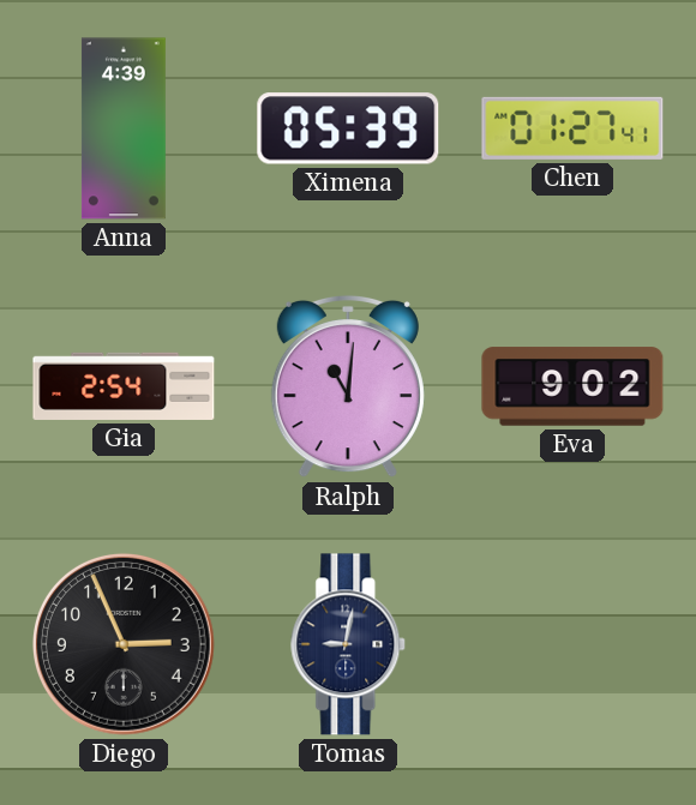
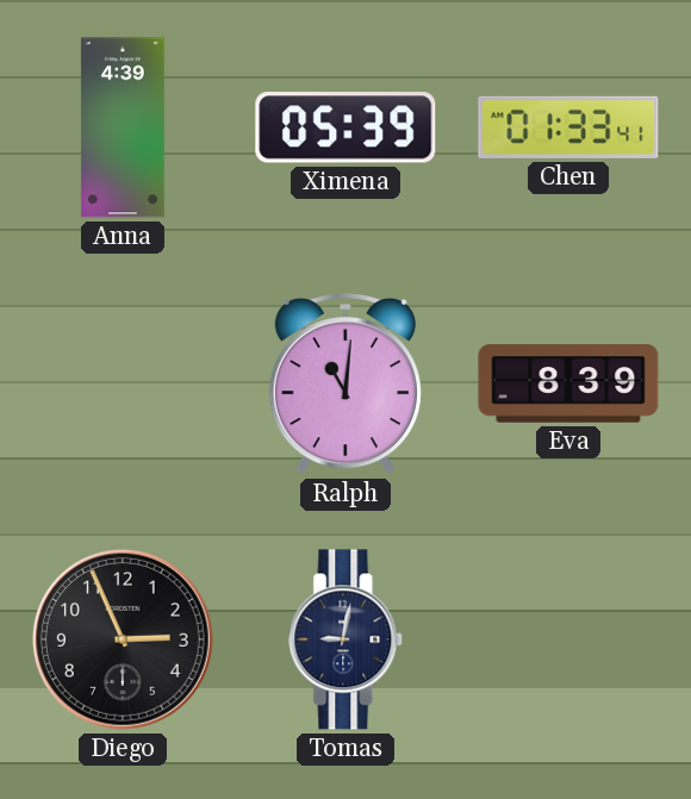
Chen: 01:27 -> 01:33
Gia: 2:54 -> none
Eva: 9:02 -> 8:39
